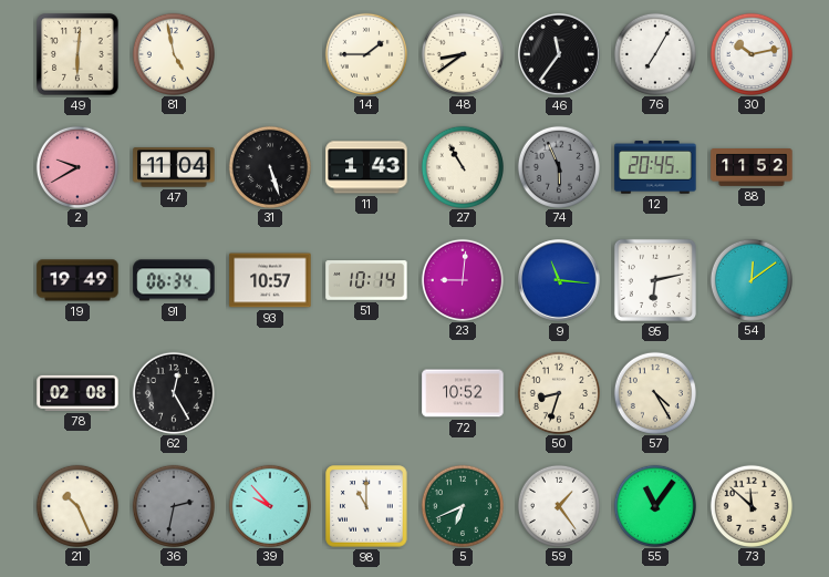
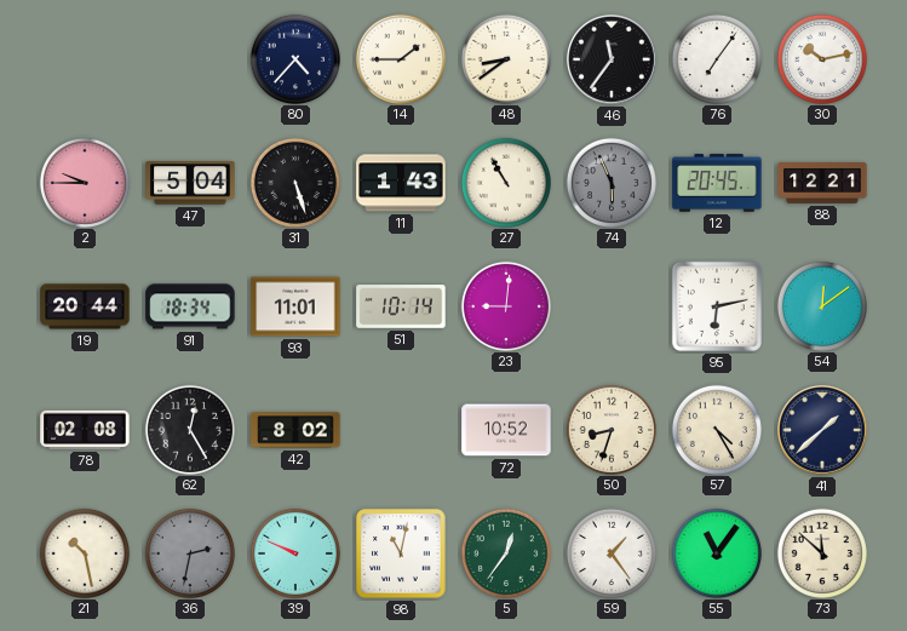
49: 6:01 -> none
81: 4:58 -> none
80: none -> 4:37
76: 7:05 -> 7:06
2: 9:40 -> 9:45
47: 11:04 -> 5:04
88: 11:52 -> 12:21
19: 19:49 -> 20:44
91: 06:34 -> 18:34
93: 10:57 -> 11:01
9: 11:16 -> none
42: none -> 8:02
41: none -> 1:38
21: 10:26 -> 10:28
39: 9:53 -> 9:49
98: 11:00 -> 11:02
5: 6:41 -> 12:36
